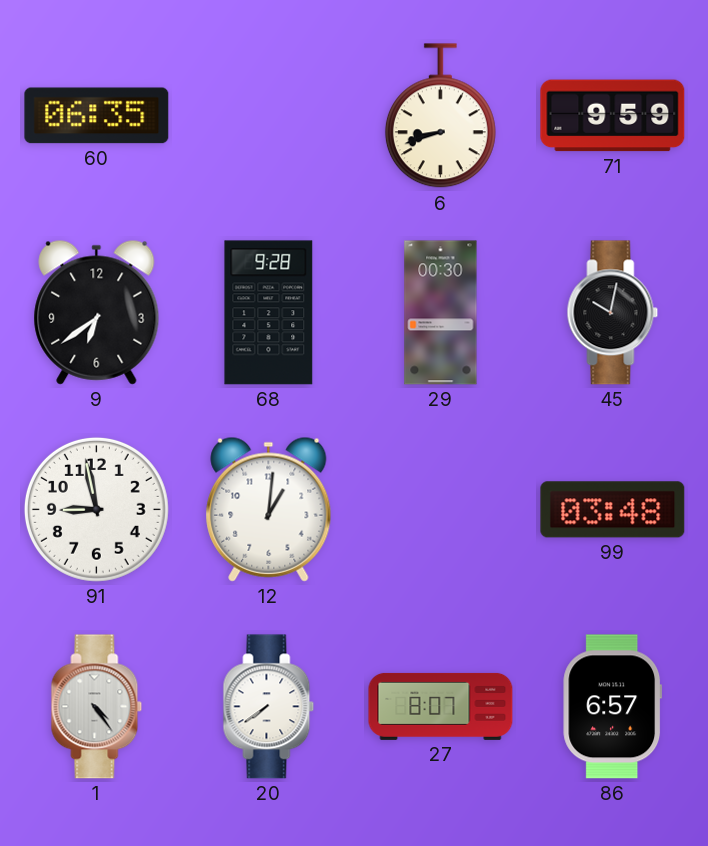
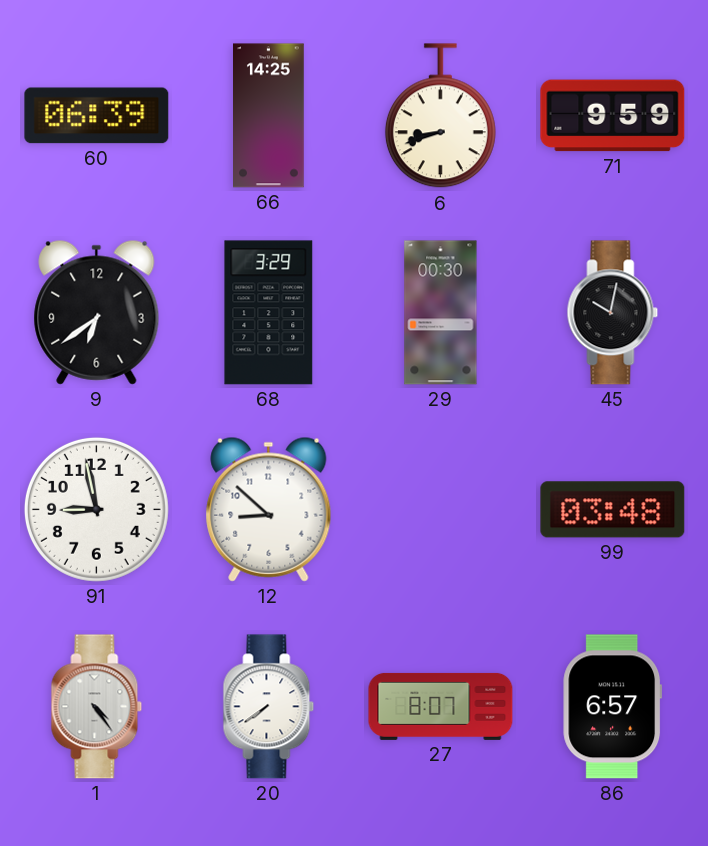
60: 06:35 -> 06:39
66: none -> 14:25
68: 9:28 -> 3:29
12: 1:01 -> 8:52
